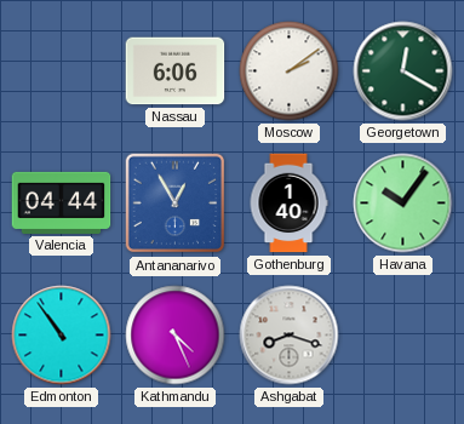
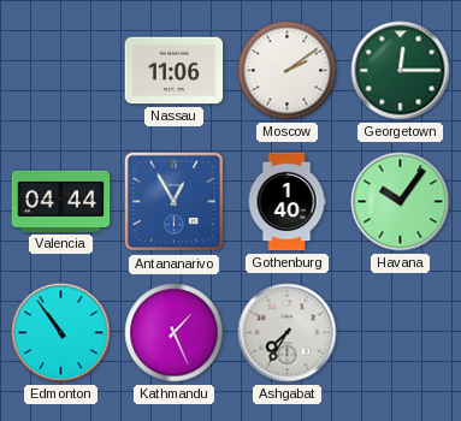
Nassau: 6:06 -> 11:06
Georgetown: 12:20 -> 12:15
Kathmandu: 4:26 -> 1:26
Ashgabat: 8:18 -> 7:35
